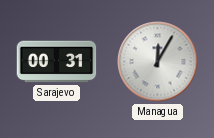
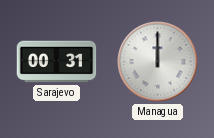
Managua: 12:05 -> 12:00
